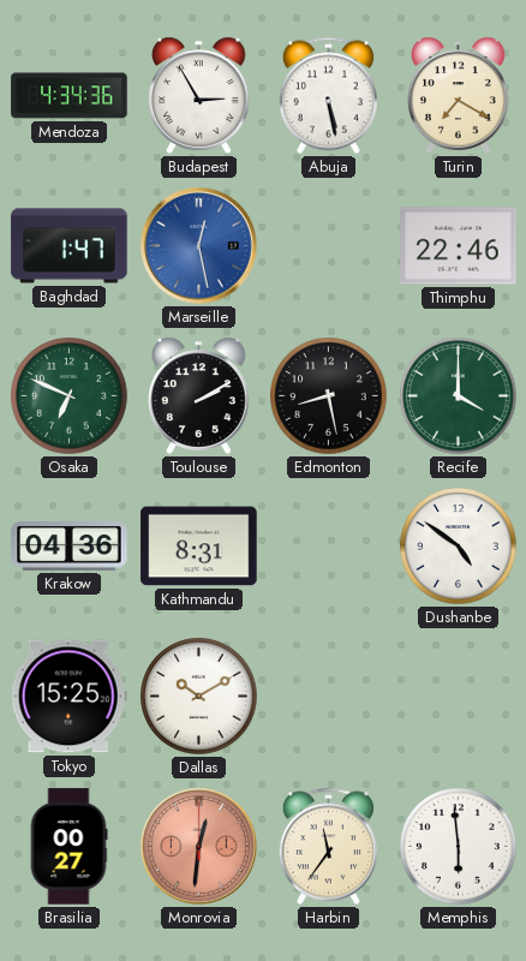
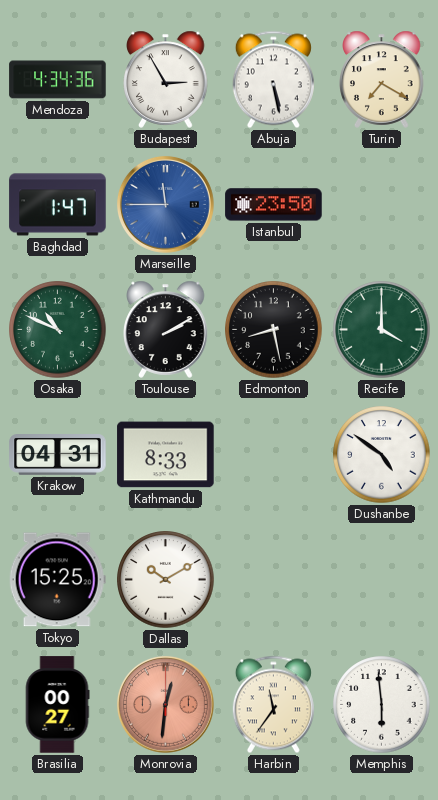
Marseille: 12:28 -> 11:45
Istanbul: none -> 23:50
Thimphu: 22:46 -> none
Osaka: 6:49 -> 10:49
Krakow: 04:36 -> 04:31
Kathmandu: 8:31 -> 8:33
